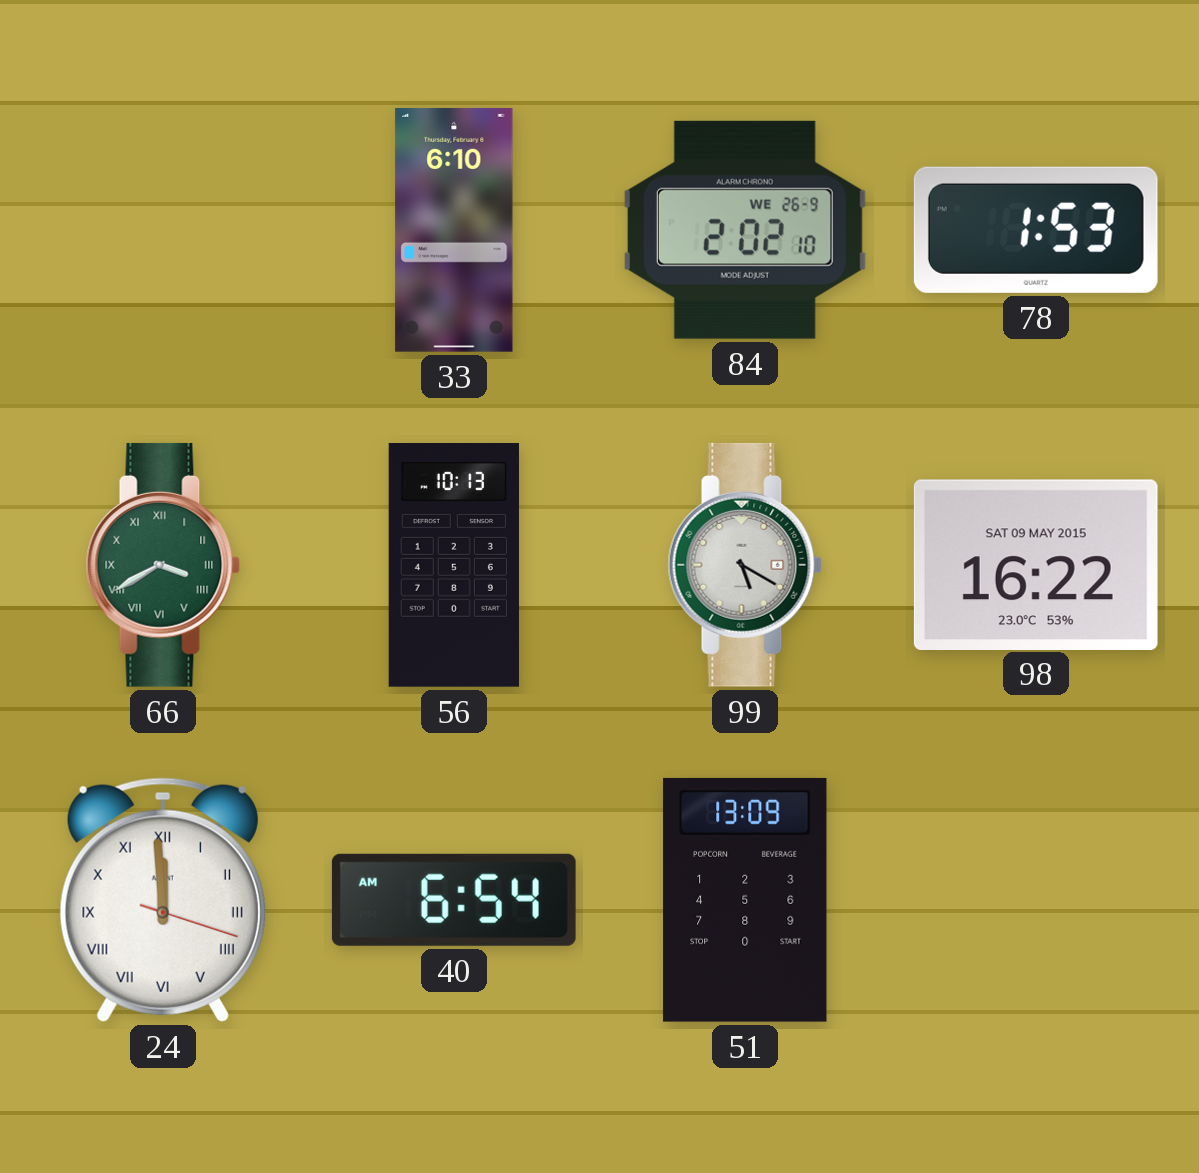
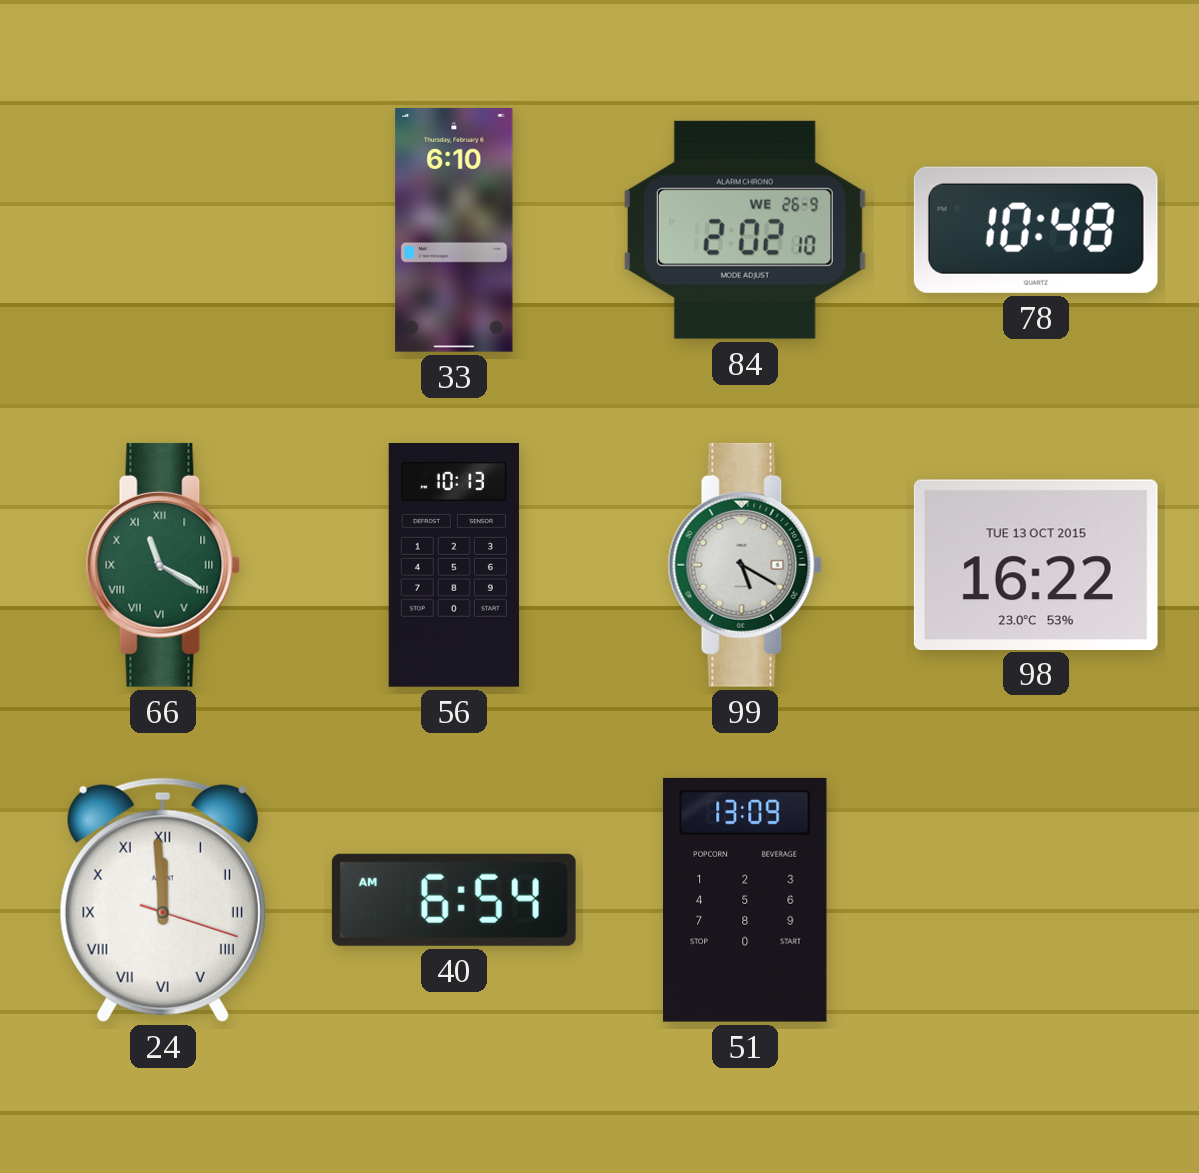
78: 1:53 -> 10:48
66: 3:40 -> 11:20
98 date: SAT 09 MAY 2015 -> TUE 13 OCT 2015
